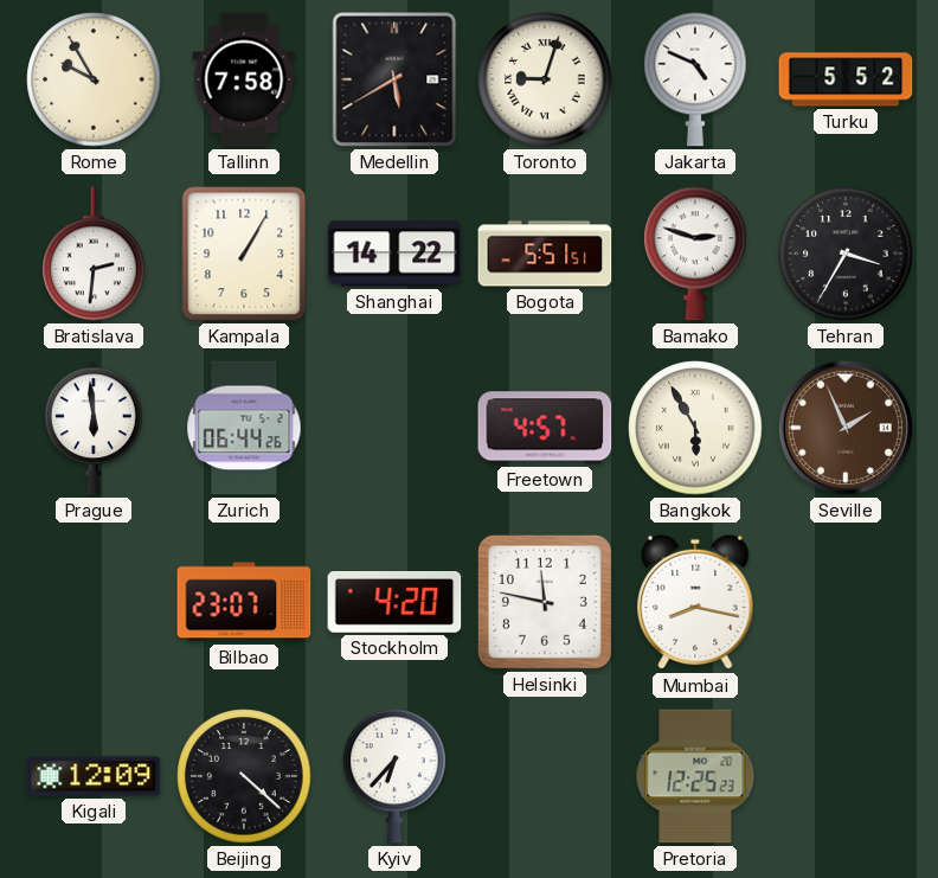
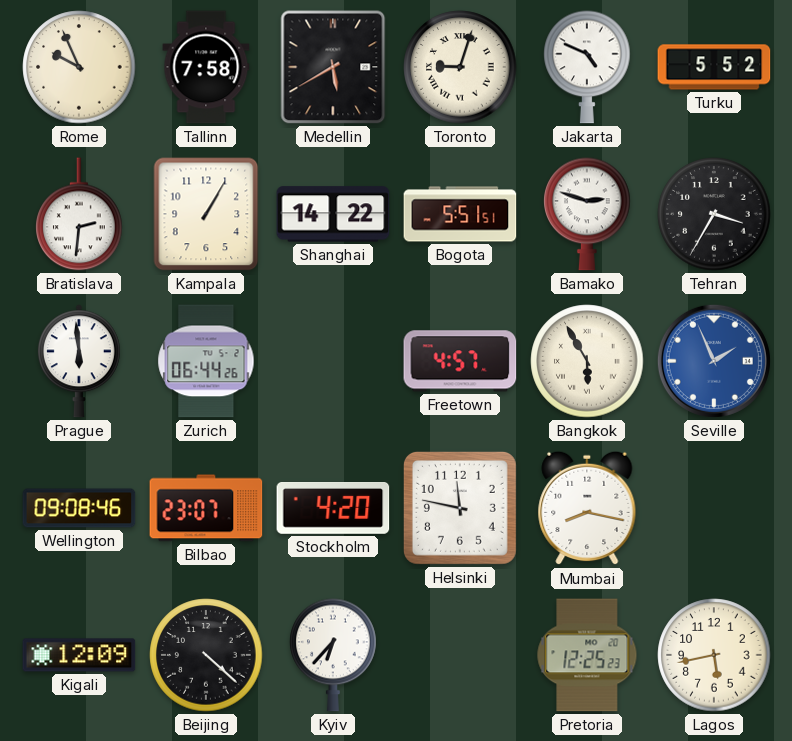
Rome: 9:55 -> 9:56
Seville dial: brown -> blue
Wellington: none -> 09:08
Lagos: none -> 5:43
